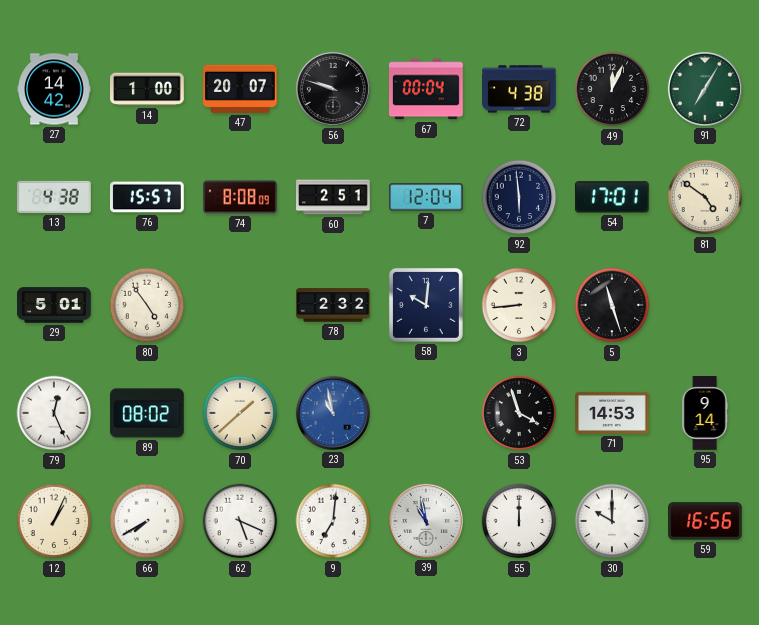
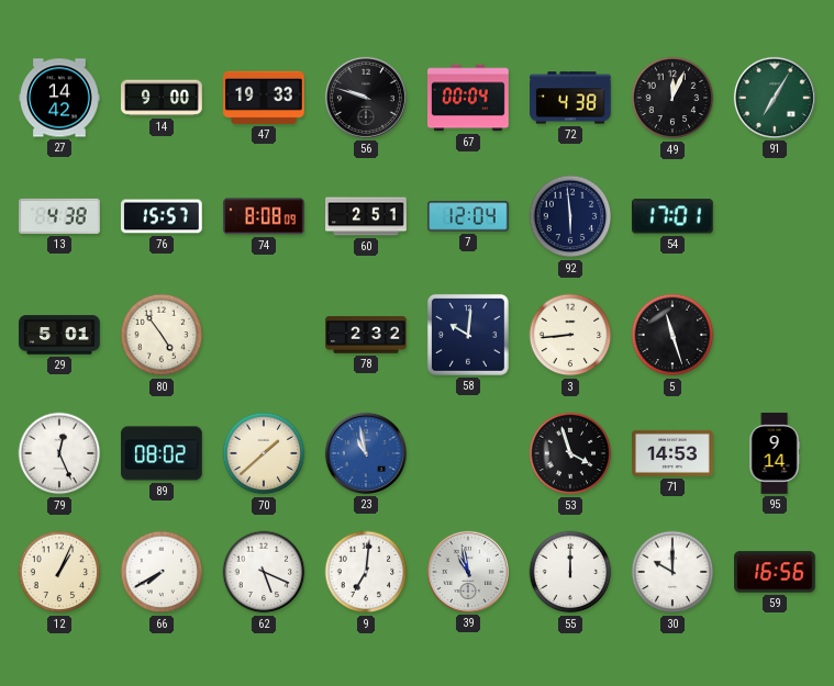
14: 1:00 -> 9:00
47: 20:07 -> 19:33
81: 4:51 -> none
